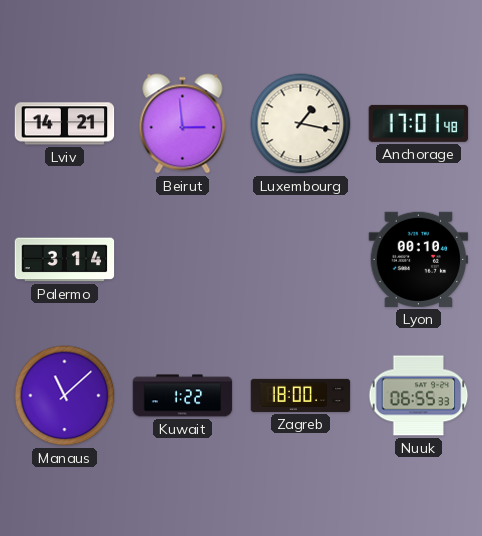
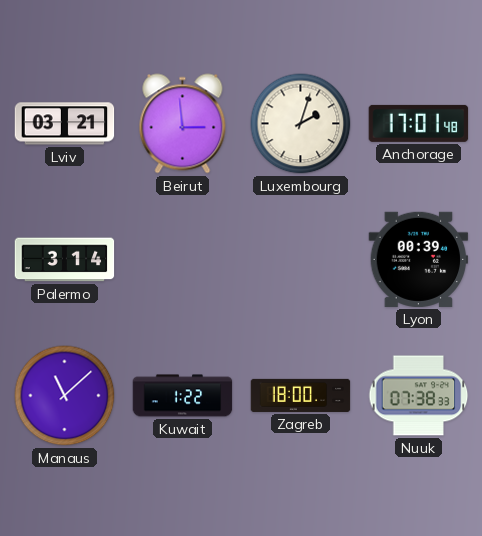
Lviv: 14:21 -> 03:21
Luxembourg: 1:17 -> 2:03
Lyon: 00:10 -> 00:39
Nuuk: 06:55 -> 07:38
